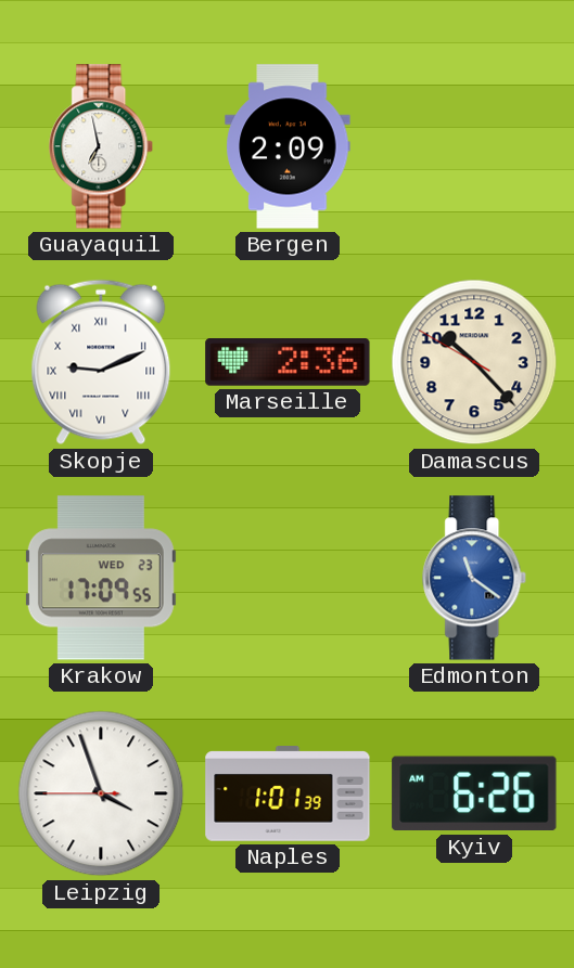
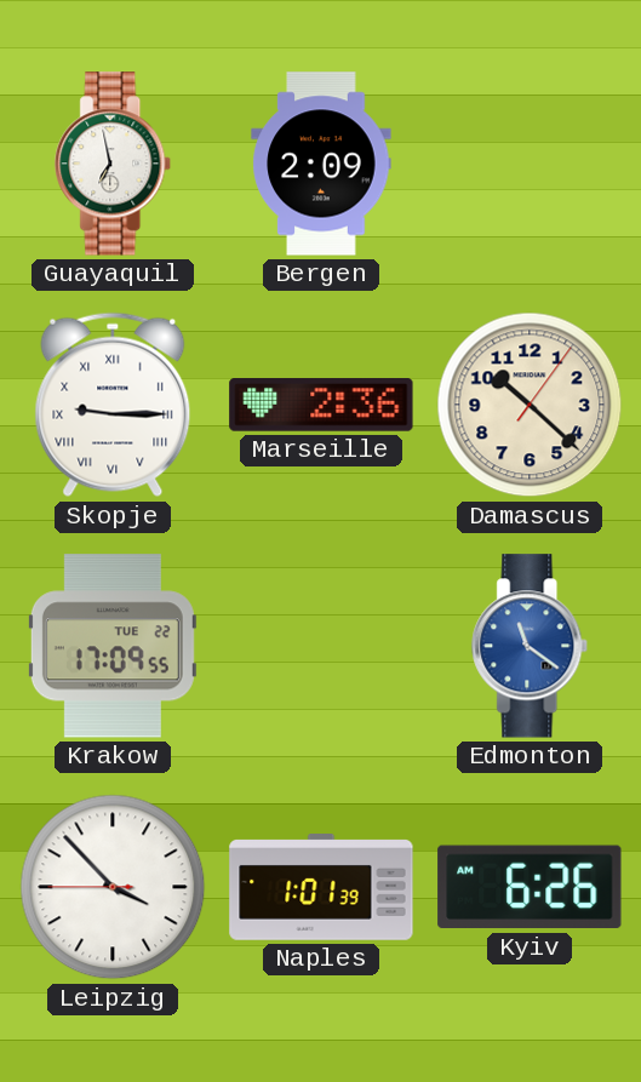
Skopje: 9:11 -> 9:15
Damascus: 10:22:50 -> 10:22:06
Krakow date: WED 23 -> TUE 22
Leipzig: 3:56 -> 3:52
